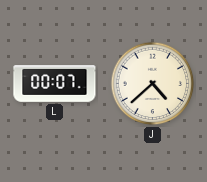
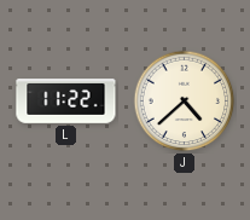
L: 00:07 -> 11:22
